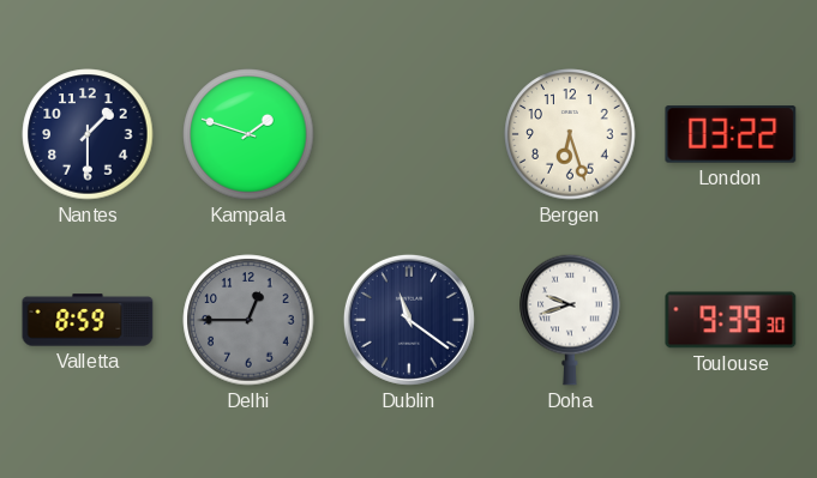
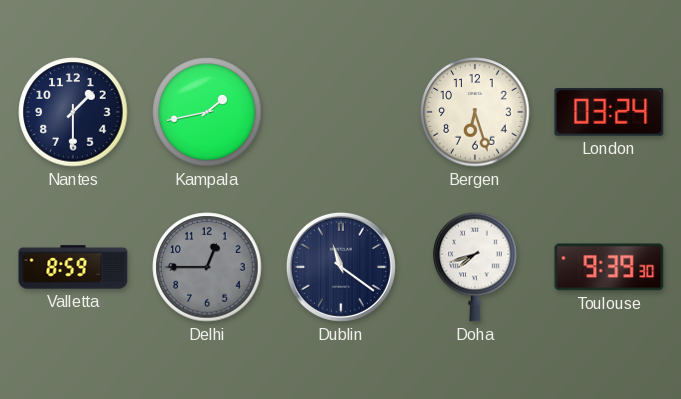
Kampala: 1:48 -> 1:43
London: 03:22 -> 03:24
Doha: 9:42 -> 7:42
